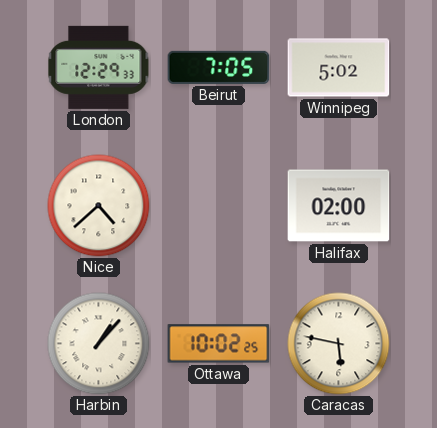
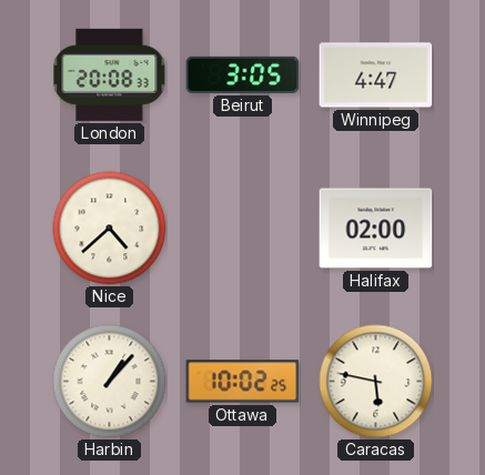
London: 12:29 -> 20:08
Beirut: 7:05 -> 3:05
Winnipeg: 5:02 -> 4:47
